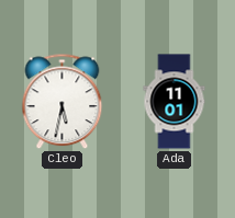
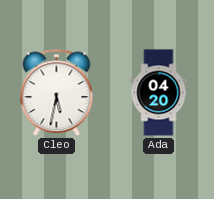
Ada: 11:01 -> 04:20
